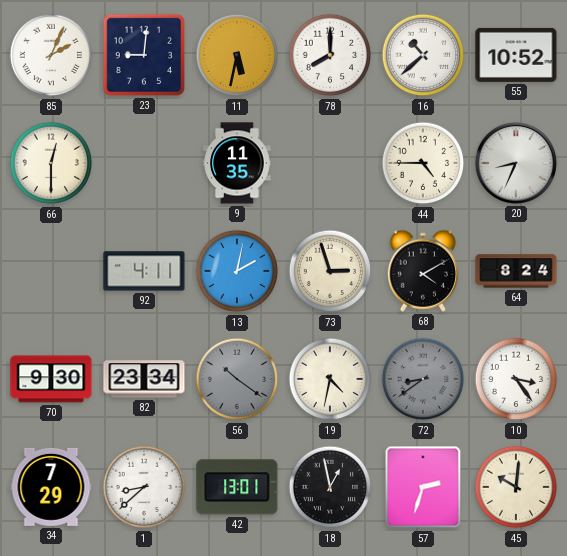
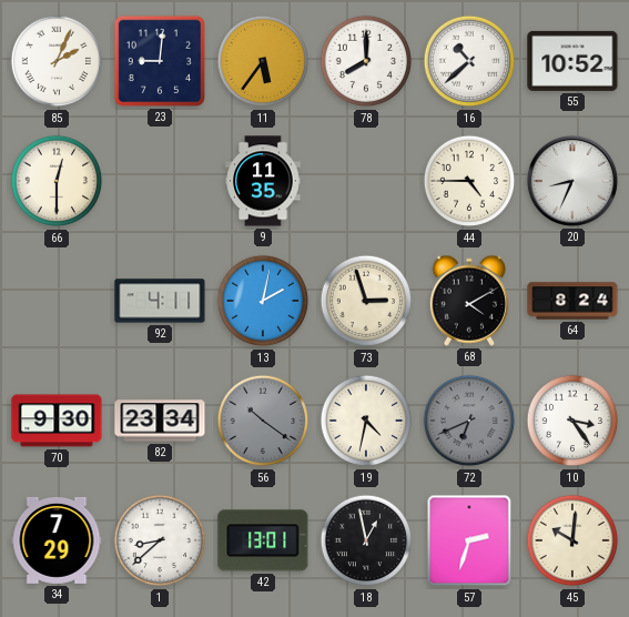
11: 5:32 -> 5:36
72: 8:39 -> 6:41
